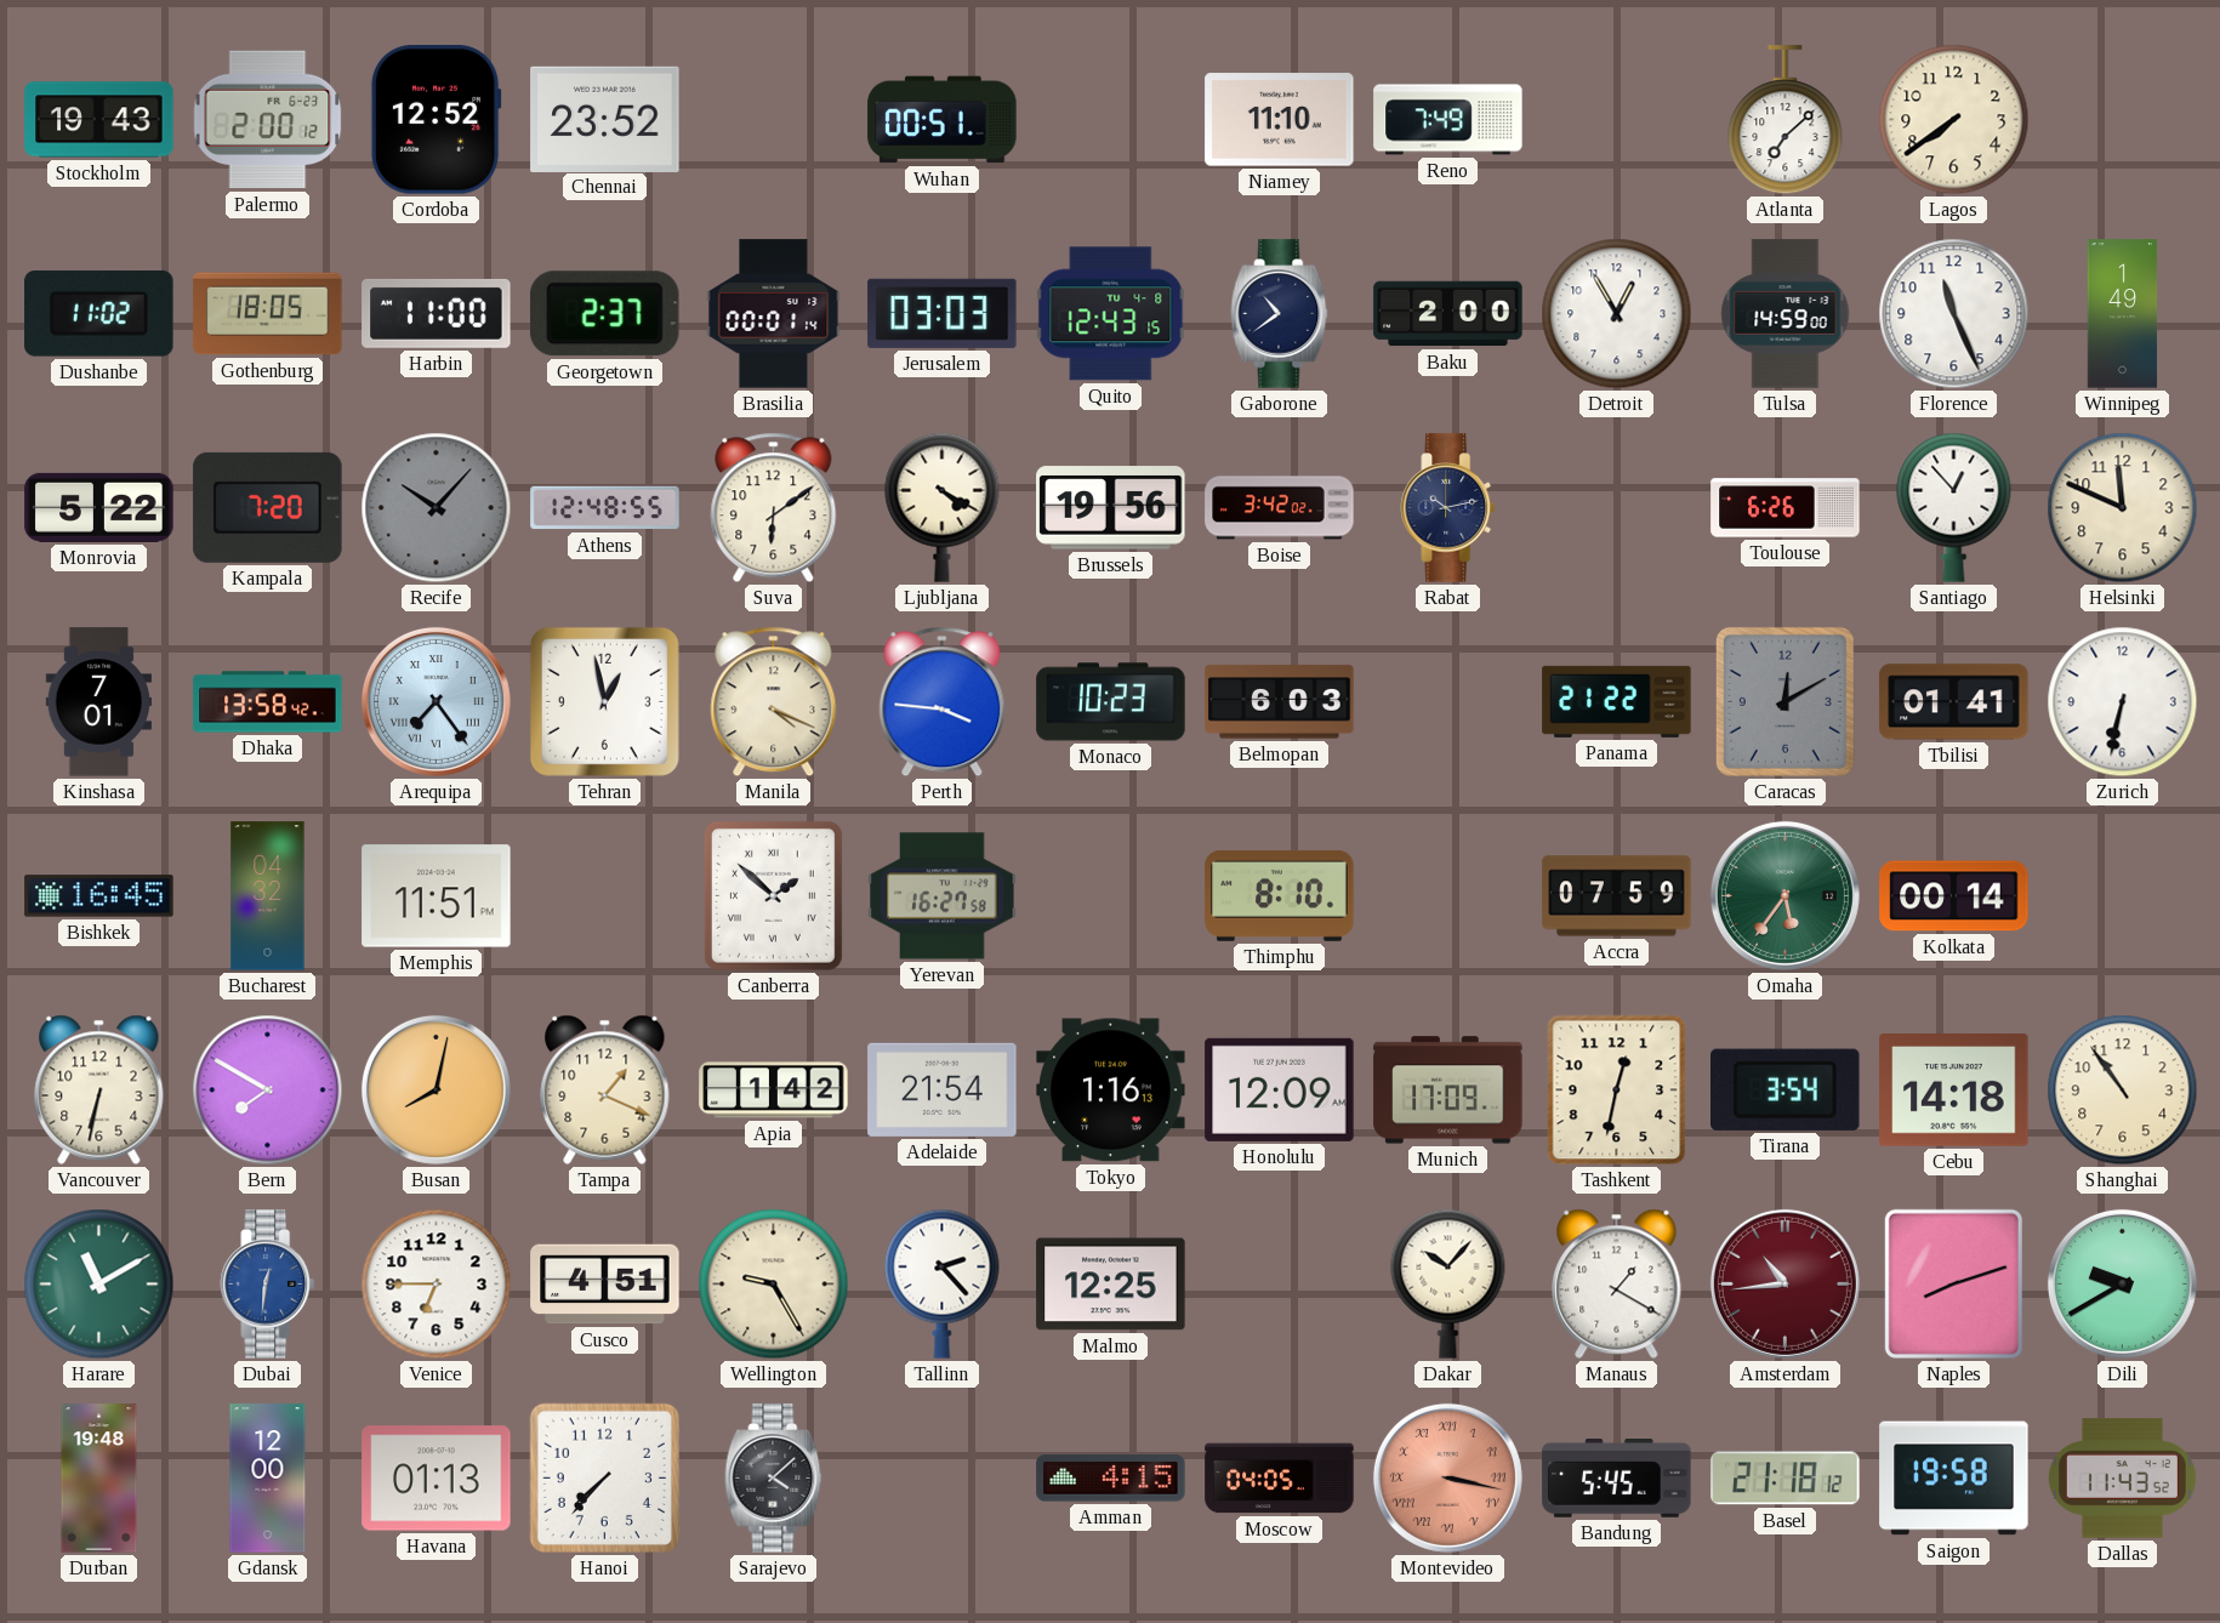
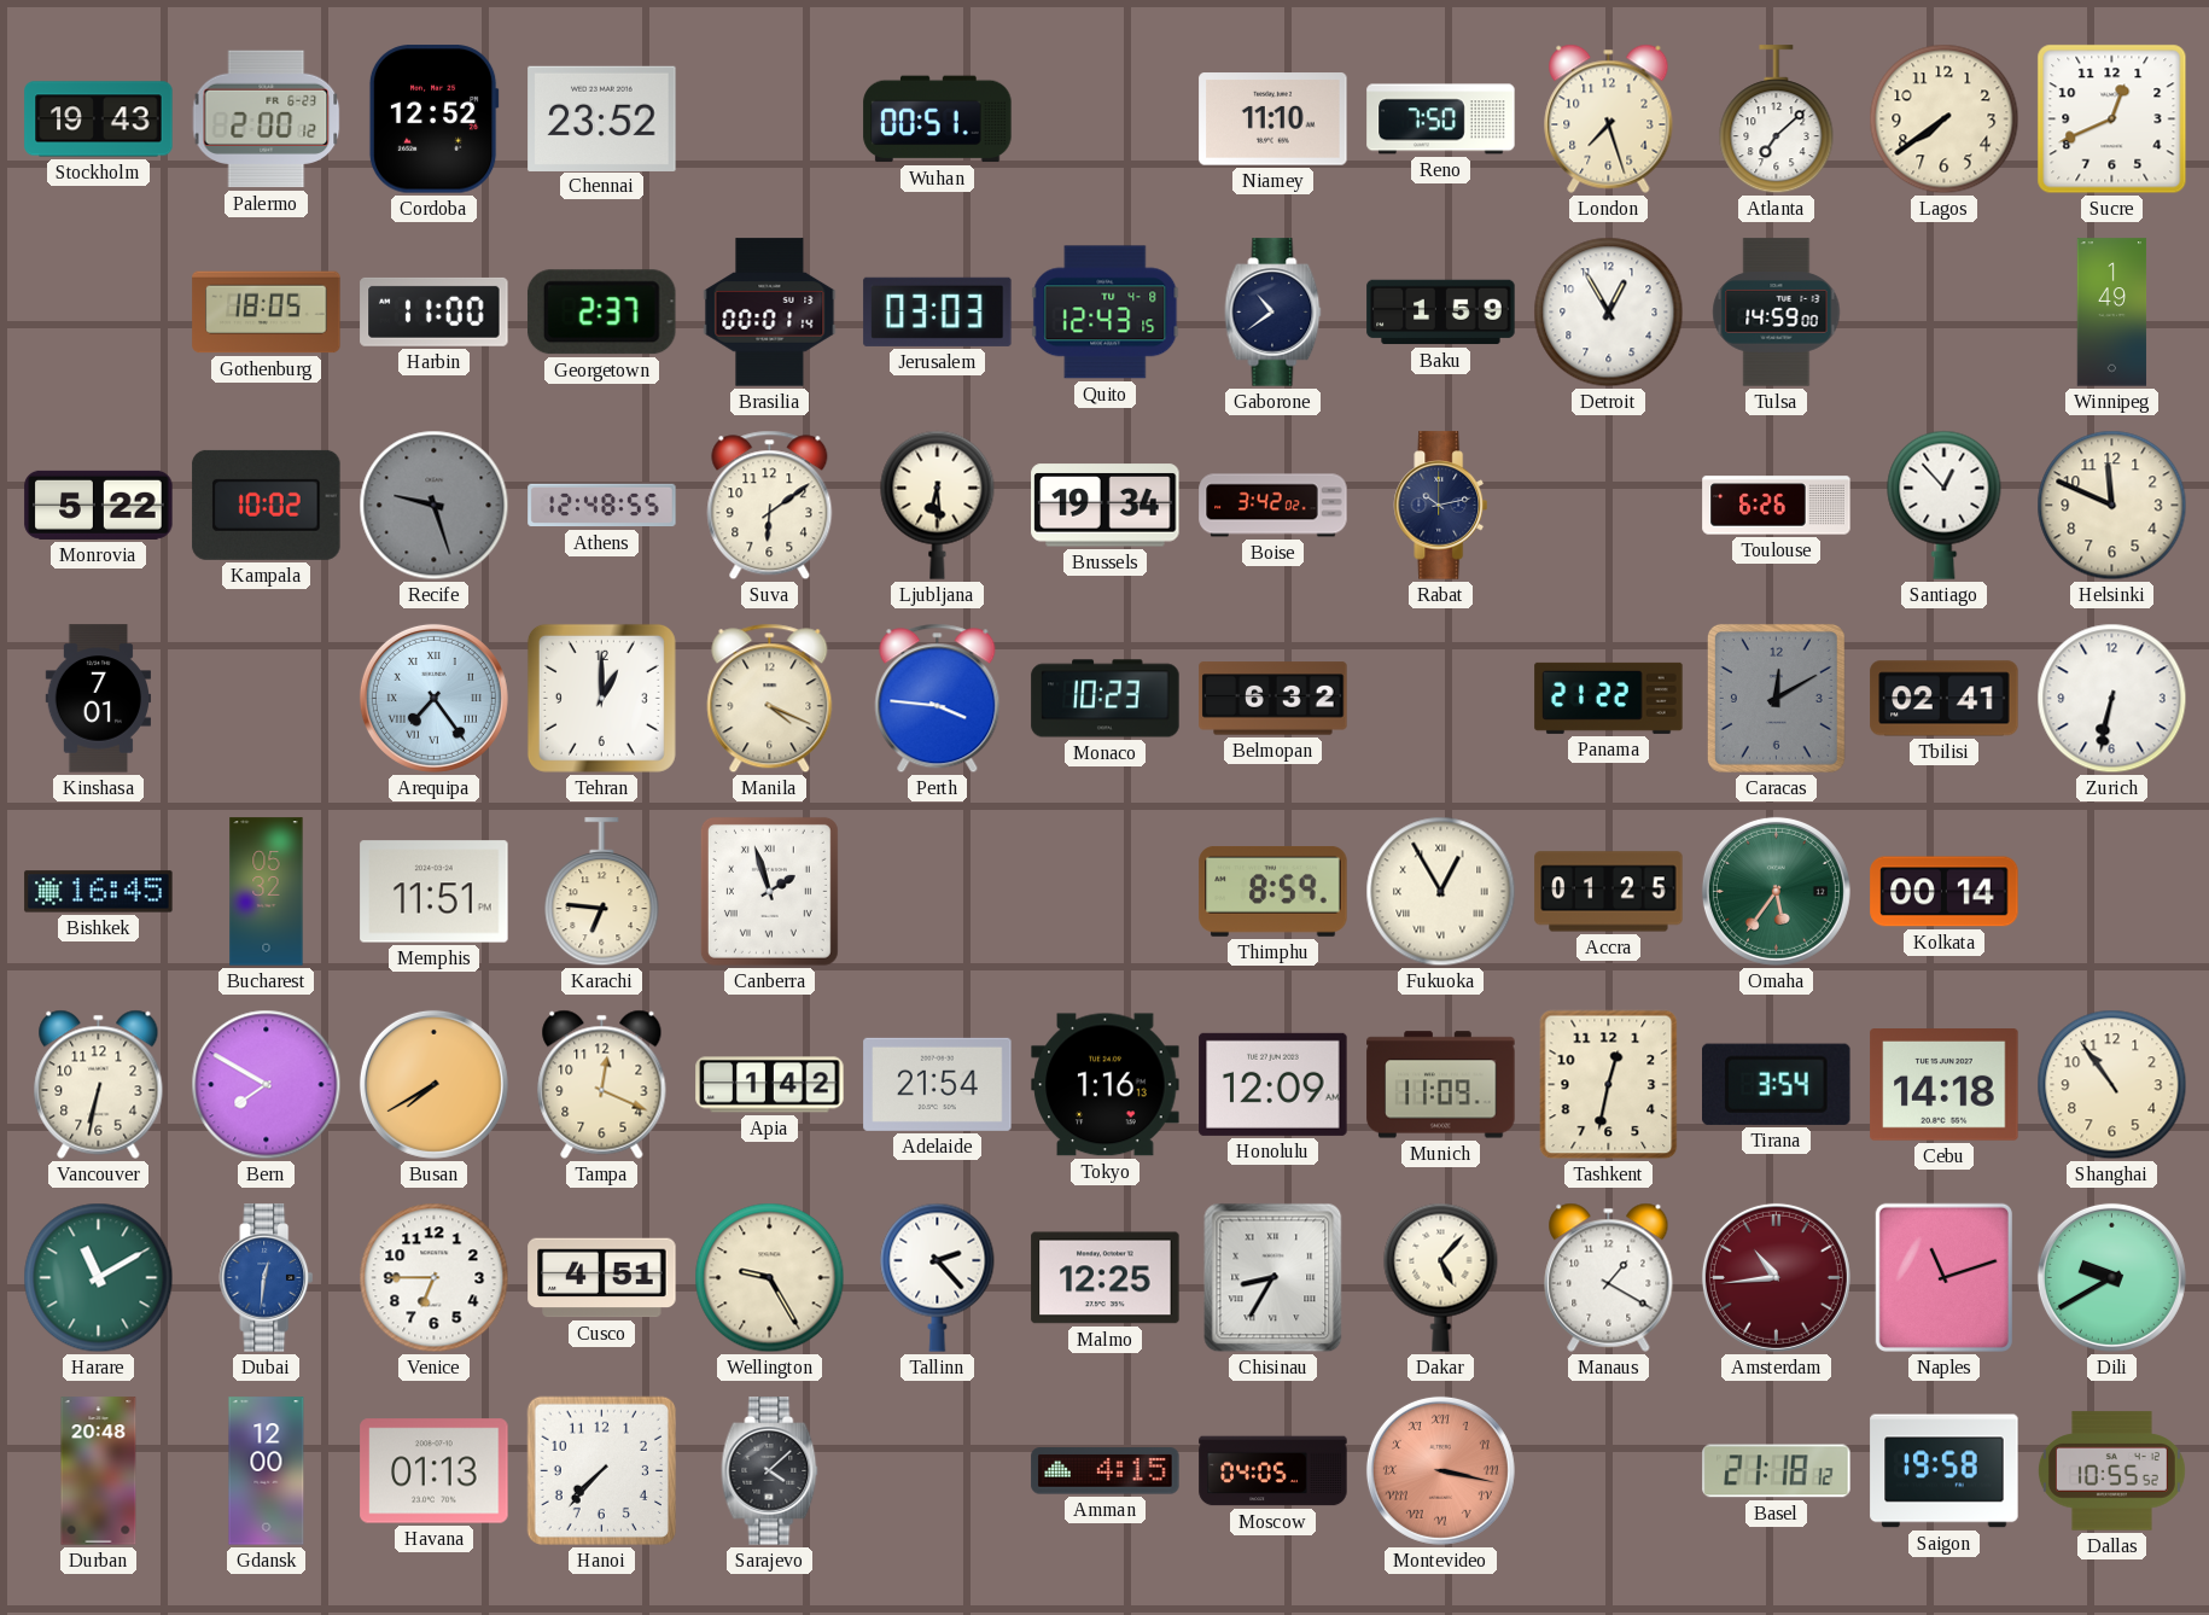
Reno: 7:49 -> 7:50
London: none -> 7:27
Sucre: none -> 12:41
Dushanbe: 11:02 -> none
Baku: 2:00 -> 1:59
Florence: 11:26 -> none
Kampala: 7:20 -> 10:02
Recife: 10:07 -> 9:27
Ljubljana: 4:20 -> 6:29
Brussels: 19:56 -> 19:34
Dhaka: 13:58 -> none
Tehran: 12:58 -> 1:00
Belmopan: 6:03 -> 6:32
Tbilisi: 01:41 -> 02:41
Bucharest: 04:32 -> 05:32
Karachi: none -> 6:46
Canberra: 1:52 -> 1:57
Yerevan: 16:27 -> none
Thimphu: 8:10 -> 8:59
Fukuoka: none -> 12:55
Accra: 07:59 -> 01:25
Busan: 8:02 -> 7:40
Tampa: 1:19 -> 12:19
Munich: 17:09 -> 11:09
Chisinau: none -> 8:35
Dakar: 10:07 -> 5:07
Naples: 8:12 -> 11:12
Durban: 19:48 -> 20:48
Bandung: 5:45 -> none
Dallas: 11:43 -> 10:55
